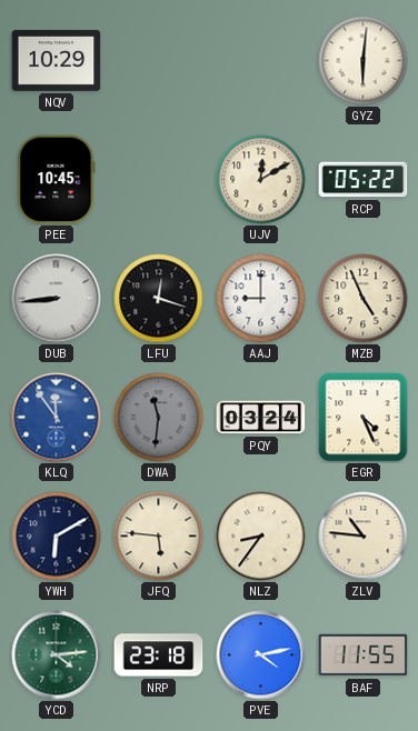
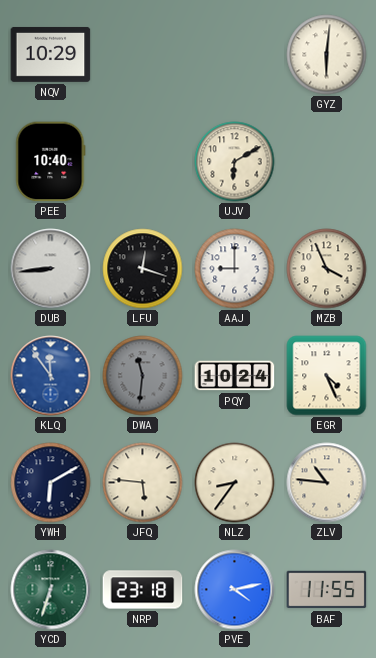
PEE: 10:45 -> 10:40
UJV: 12:10 -> 6:10
RCP: 05:22 -> none
MZB: 4:56 -> 3:56
PQY: 03:24 -> 10:24
YCD: 4:14 -> 6:33
